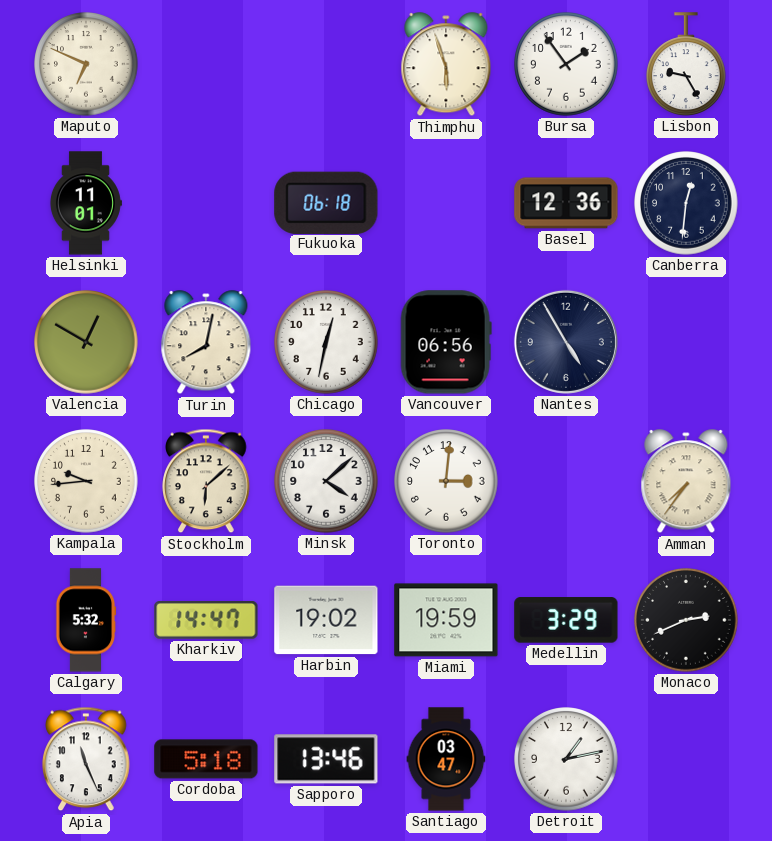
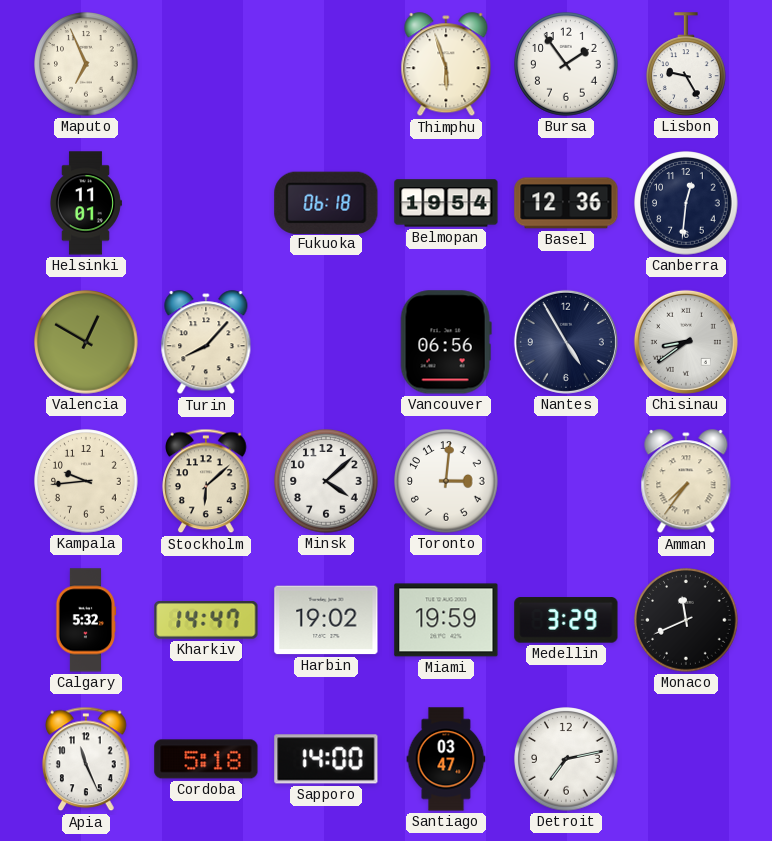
Maputo: 6:49 -> 6:56
Belmopan: none -> 19:54
Turin: 8:02 -> 8:07
Chicago: 12:32 -> none
Chisinau: none -> 8:39
Monaco: 2:41 -> 11:41
Sapporo: 13:46 -> 14:00
Detroit: 1:13 -> 7:13
